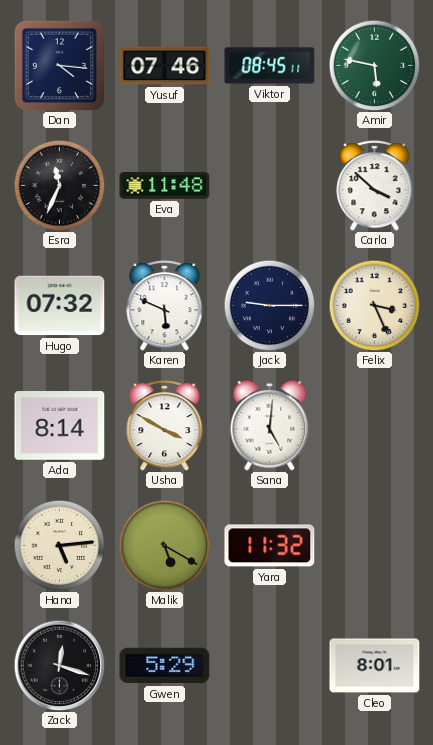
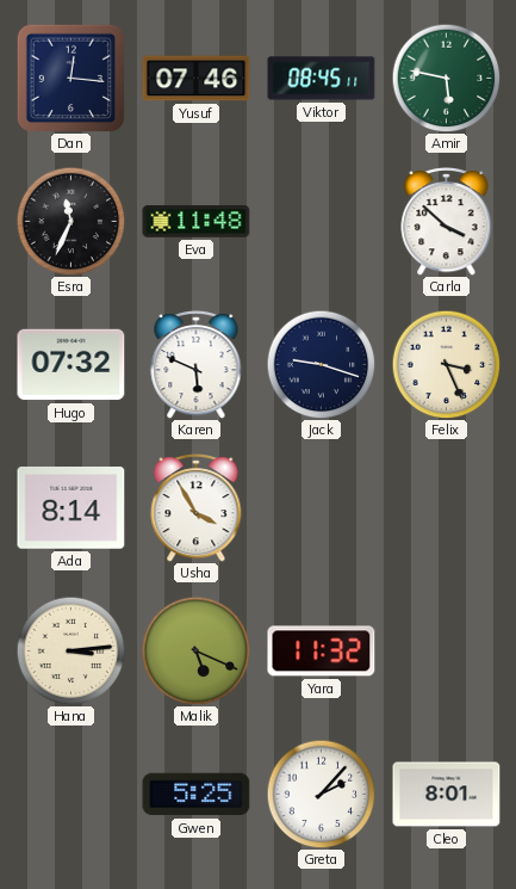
Dan: 4:16 -> 12:16
Jack: 9:15 -> 9:18
Usha: 3:50 -> 3:55
Sana: 5:01 -> none
Hana: 5:14 -> 3:14
Malik: 5:20 -> 5:19
Zack: 12:18 -> none
Gwen: 5:29 -> 5:25
Greta: none -> 2:07
